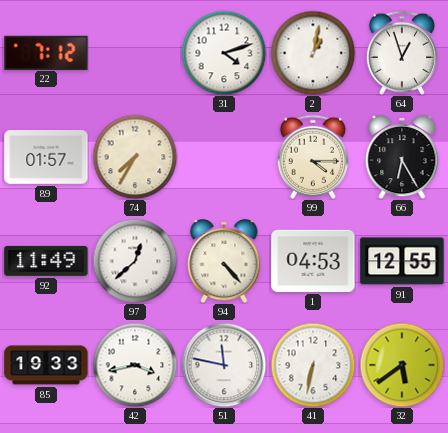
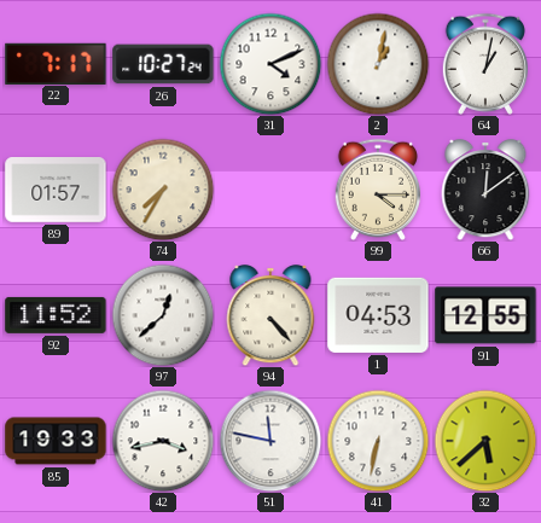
22: 7:12 -> 7:17
26: none -> 10:27
31: 4:12 -> 4:11
64: 12:57 -> 1:02
66: 6:25 -> 12:09
92: 11:49 -> 11:52
32: 5:39 -> 5:38
